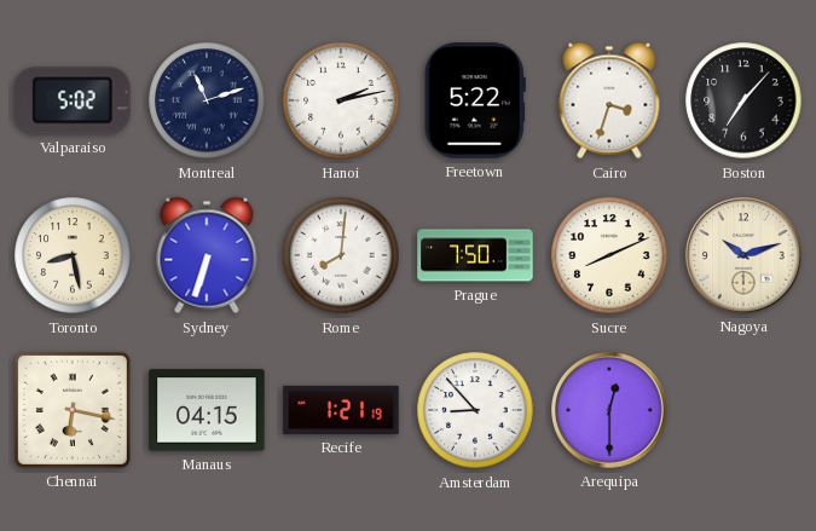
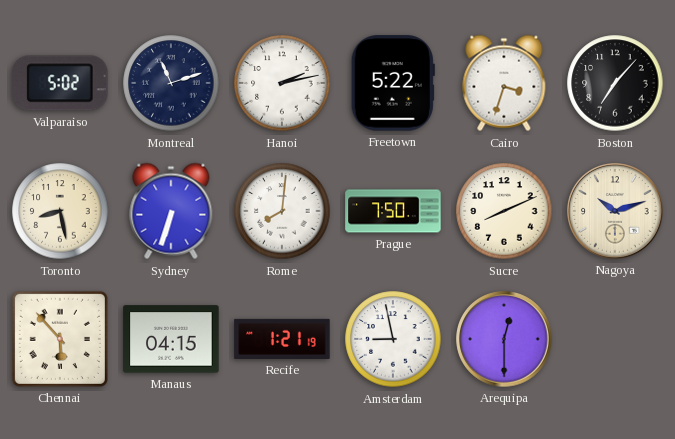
Chennai: 6:17 -> 5:53
Amsterdam: 8:53 -> 8:58
